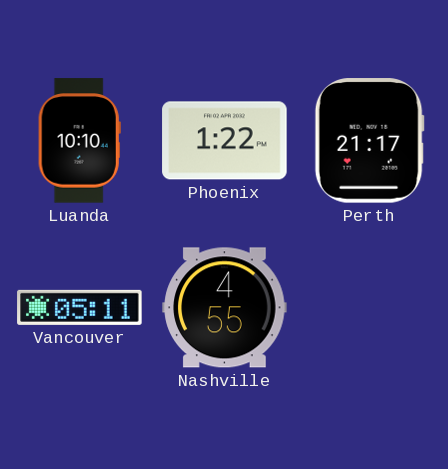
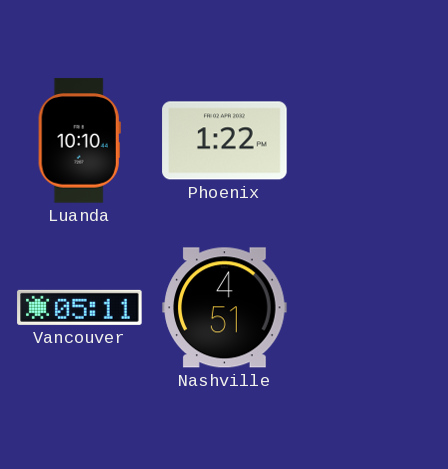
Perth: 21:17 -> none
Nashville: 4:55 -> 4:51
